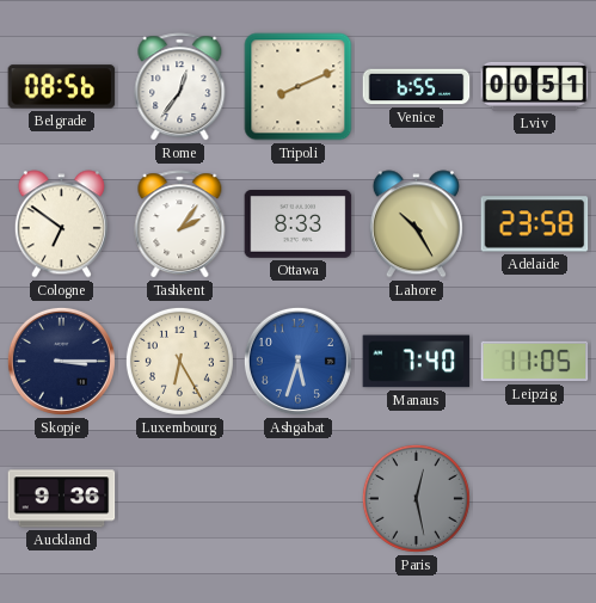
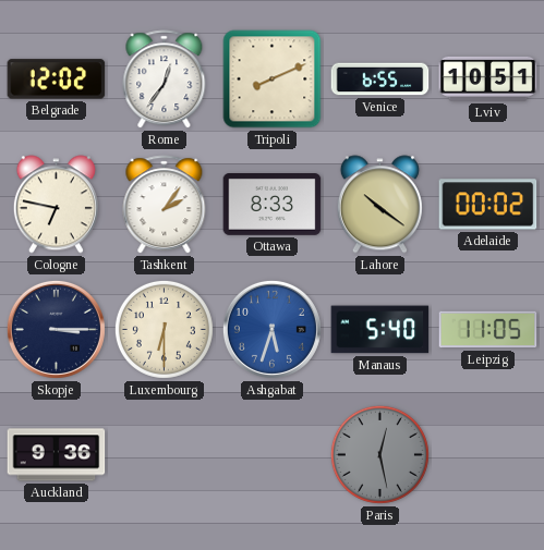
Belgrade: 08:56 -> 12:02
Lviv: 00:51 -> 10:51
Cologne: 6:51 -> 6:47
Lahore: 10:25 -> 10:21
Adelaide: 23:58 -> 00:02
Luxembourg: 6:25 -> 6:30
Manaus: 7:40 -> 5:40
